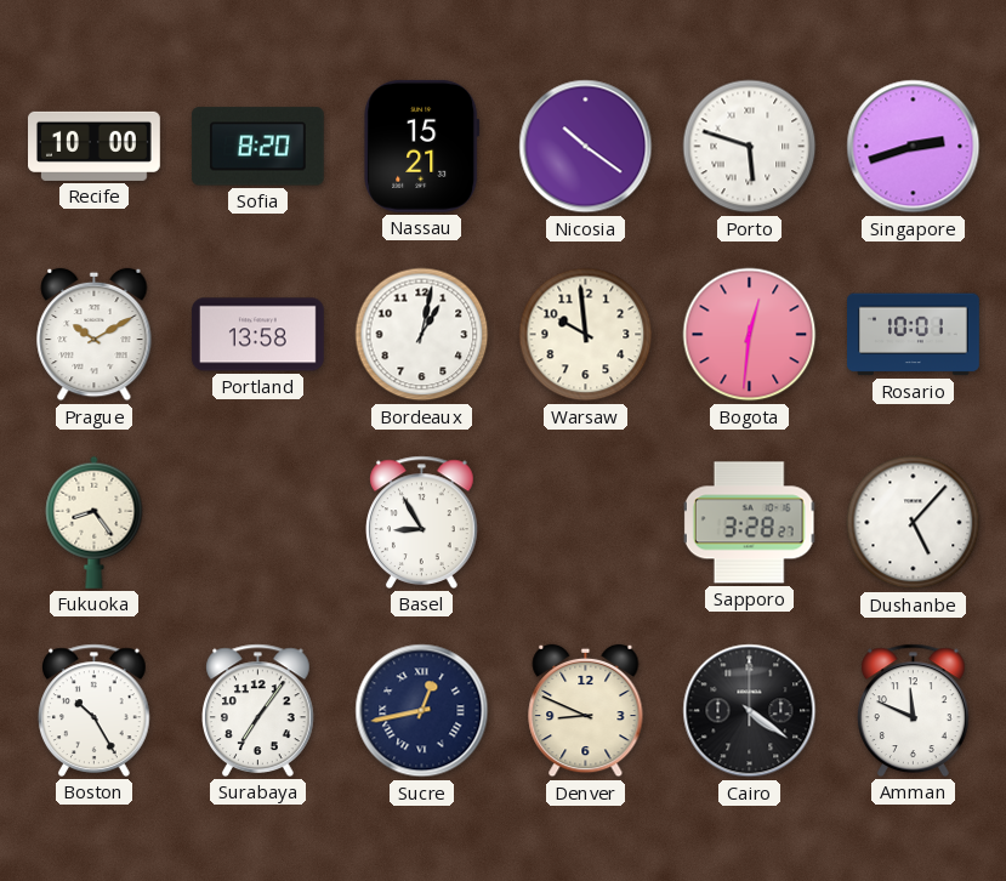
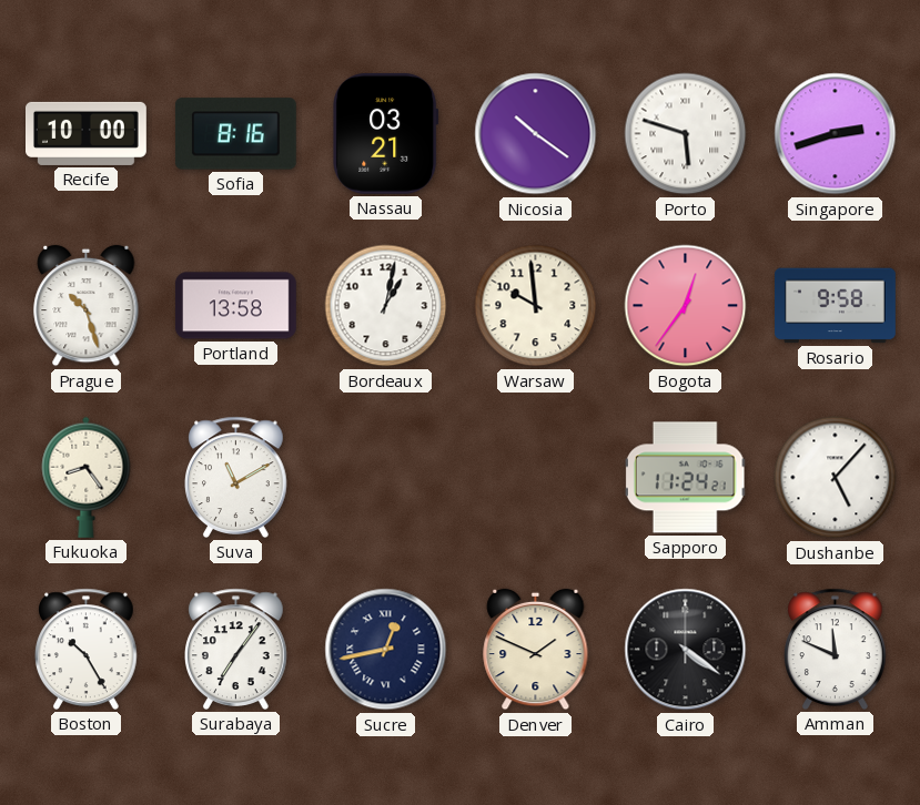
Sofia: 8:20 -> 8:16
Nassau: 15:21 -> 03:21
Prague: 10:10 -> 10:27
Bogota: 12:31 -> 12:36
Rosario: 10:01 -> 9:58
Suva: none -> 11:10
Basel: 8:55 -> none
Sapporo: 3:28 -> 11:24
Denver: 8:49 -> 1:49
